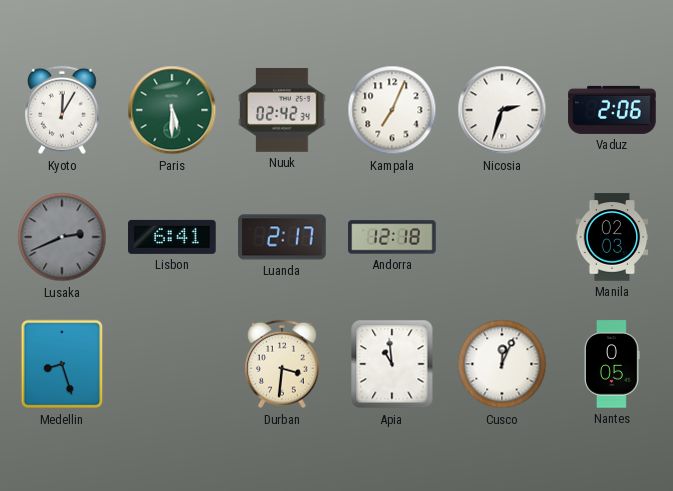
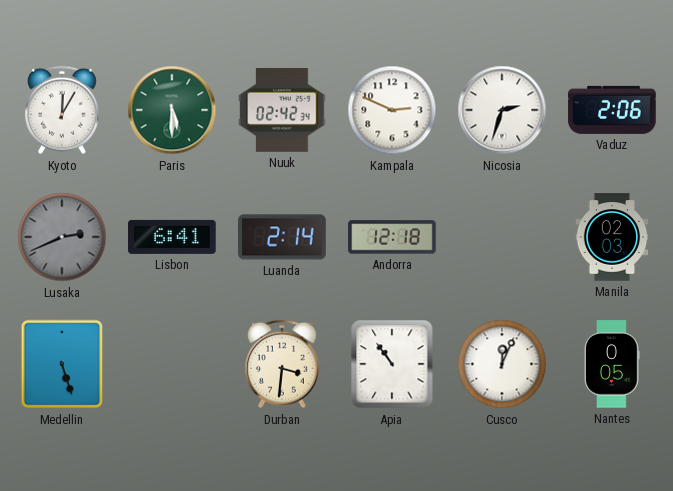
Kampala: 7:04 -> 2:49
Luanda: 2:17 -> 2:14
Medellin: 8:27 -> 5:27
Apia: 10:59 -> 10:54
